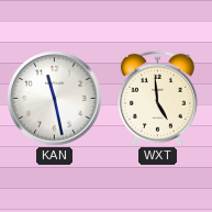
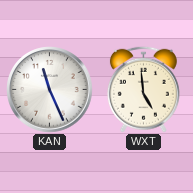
KAN: 11:28 -> 11:26
